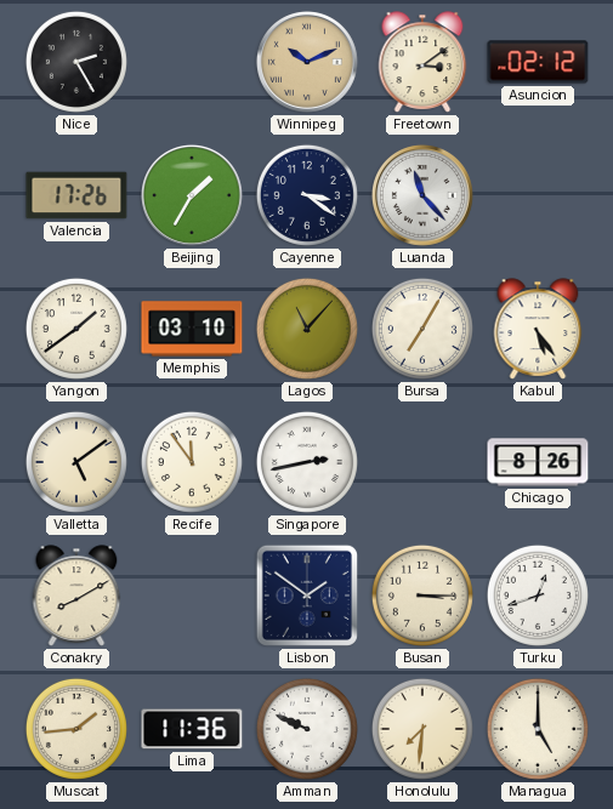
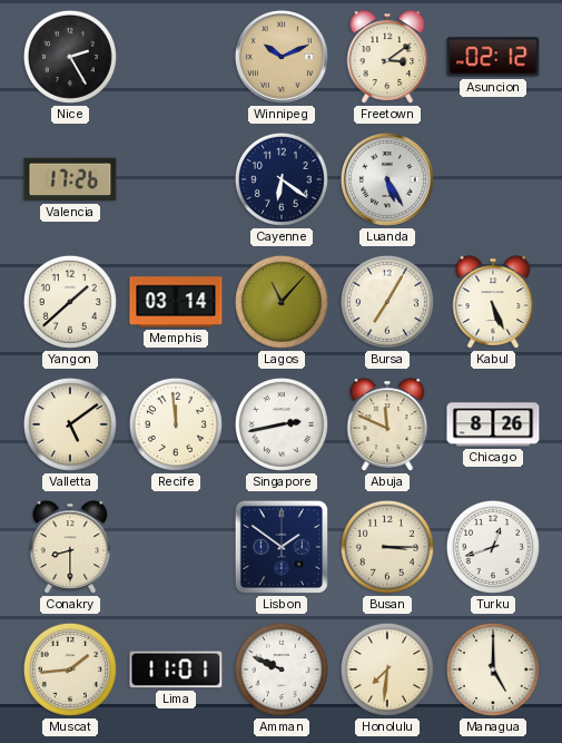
Beijing: 1:35 -> none
Cayenne: 3:21 -> 6:21
Luanda: 11:23 -> 5:25
Yangon: 1:39 -> 1:38
Memphis: 03:10 -> 03:14
Kabul: 5:24 -> 5:26
Recife: 11:54 -> 11:59
Abuja: none -> 11:49
Conakry: 8:10 -> 8:30
Lima: 11:36 -> 11:01
